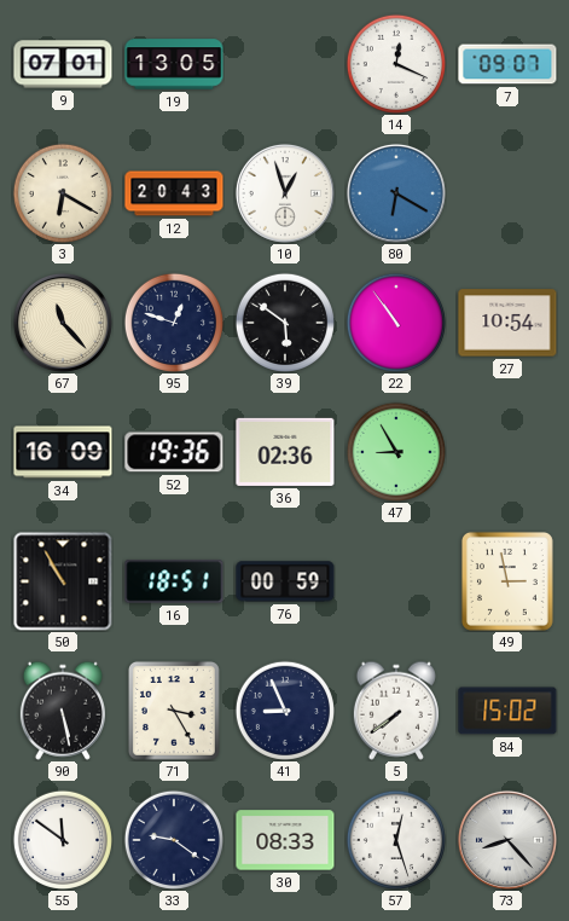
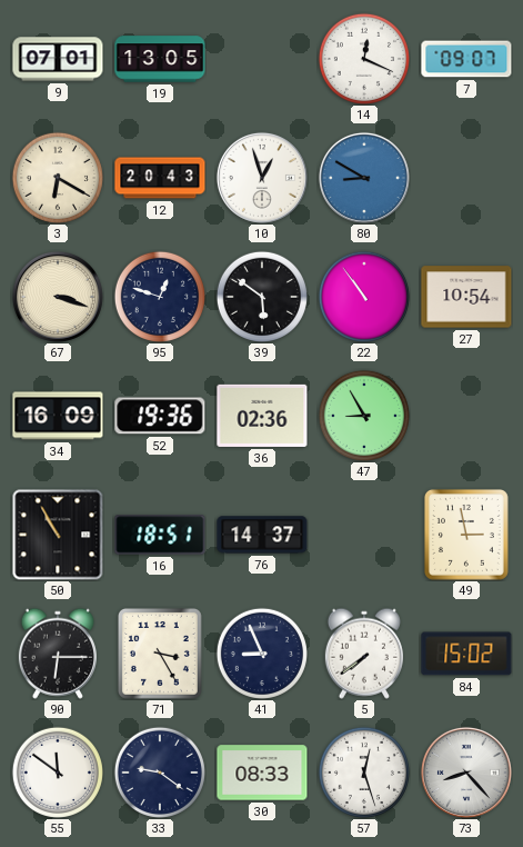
80: 6:20 -> 8:50
67: 11:23 -> 3:18
76: 00:59 -> 14:37
90: 5:28 -> 6:15
